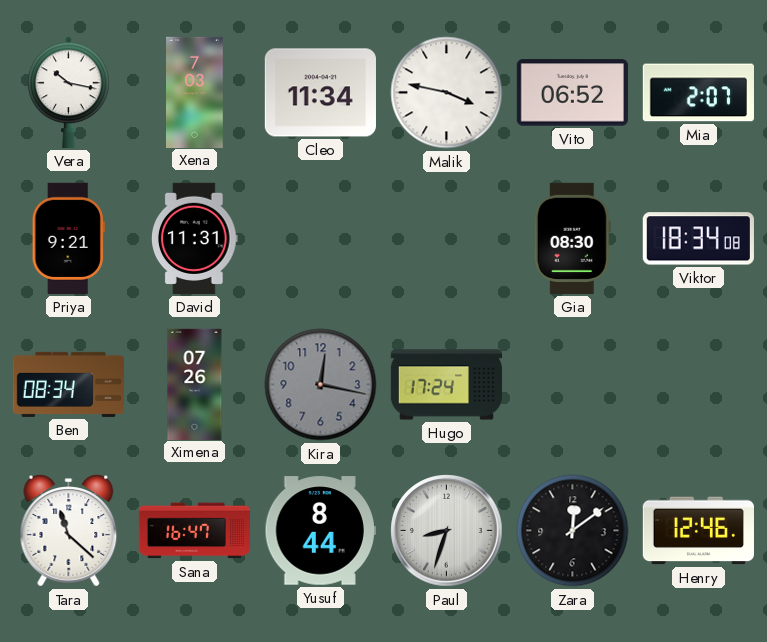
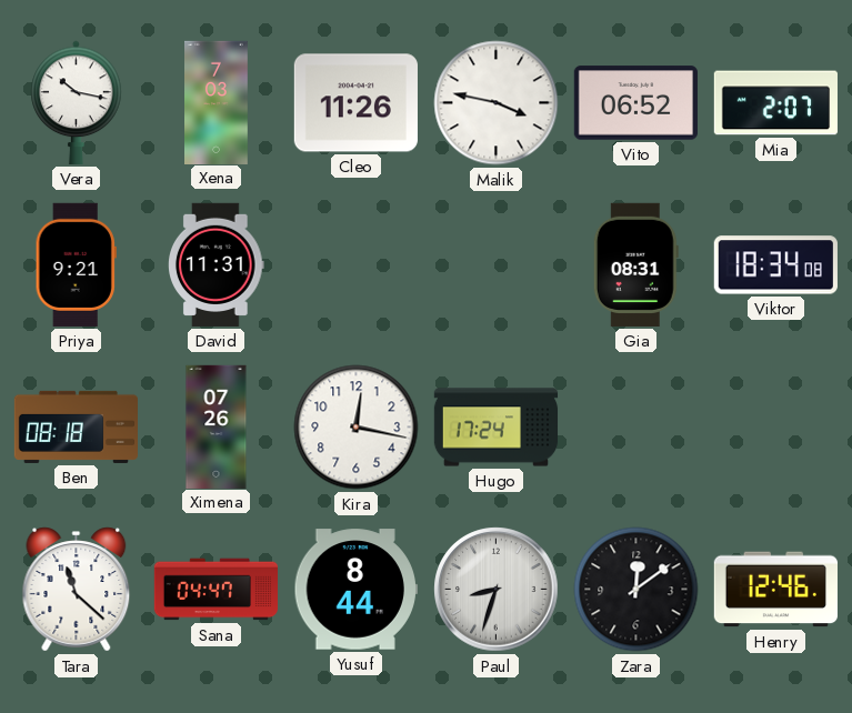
Cleo: 11:34 -> 11:26
Gia: 08:30 -> 08:31
Ben: 08:34 -> 08:18
Kira dial: grey -> white
Sana: 16:47 -> 04:47
